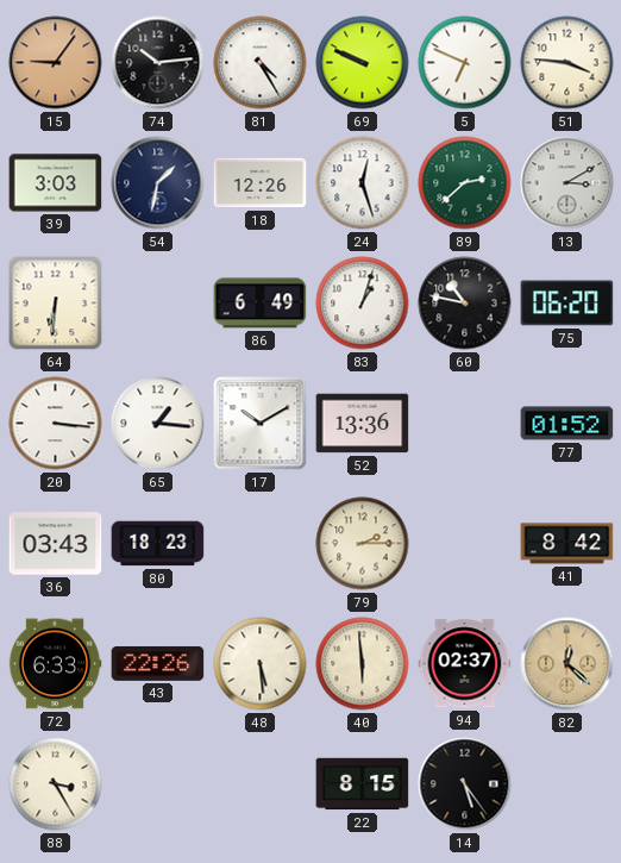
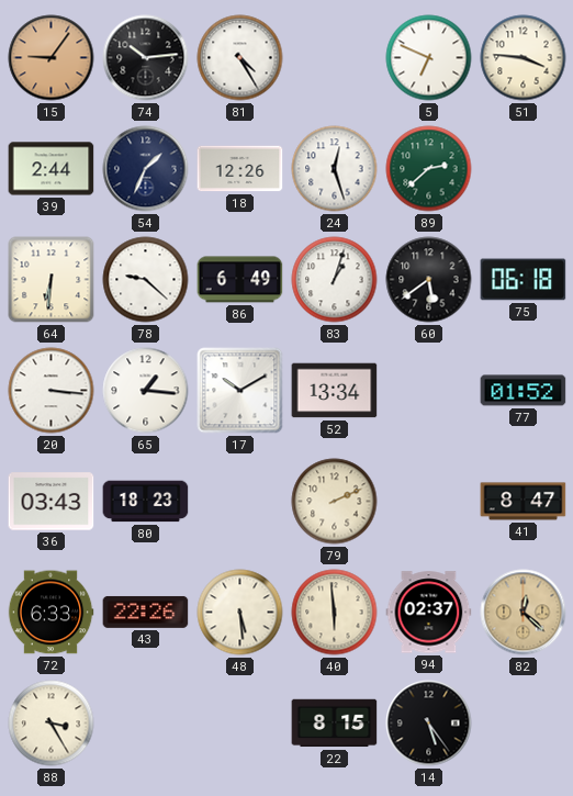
69: 9:49 -> none
39: 3:03 -> 2:44
54: 1:32 -> 1:34
13: 3:10 -> none
78: none -> 9:22
60: 10:47 -> 5:39
75: 06:20 -> 06:18
52: 13:36 -> 13:34
79: 2:15 -> 2:11
41: 8:42 -> 8:47
